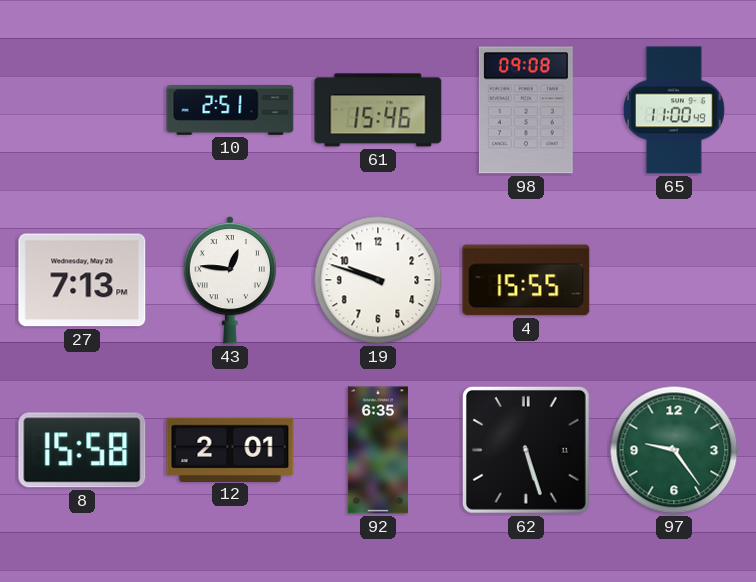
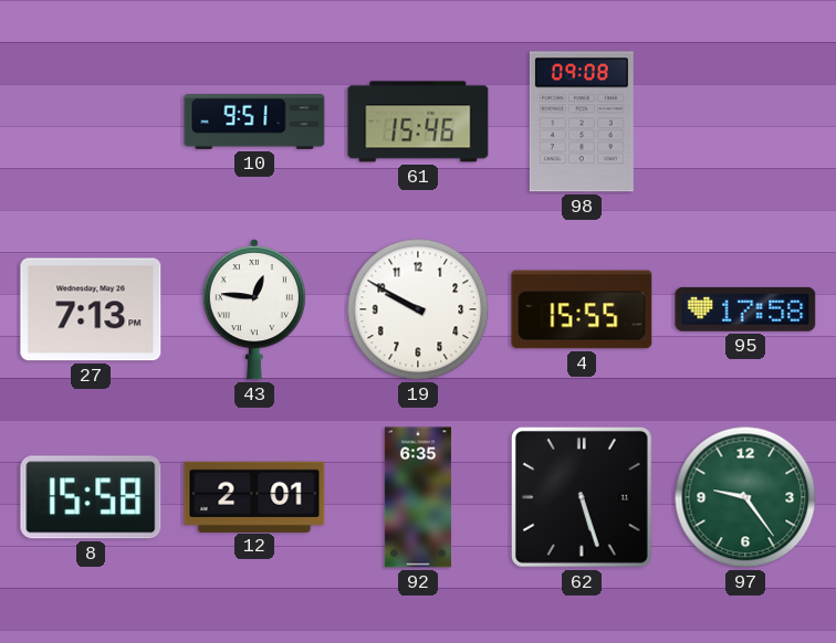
10: 2:51 -> 9:51
65: 11:00 -> none
19: 9:48 -> 9:50
95: none -> 17:58
